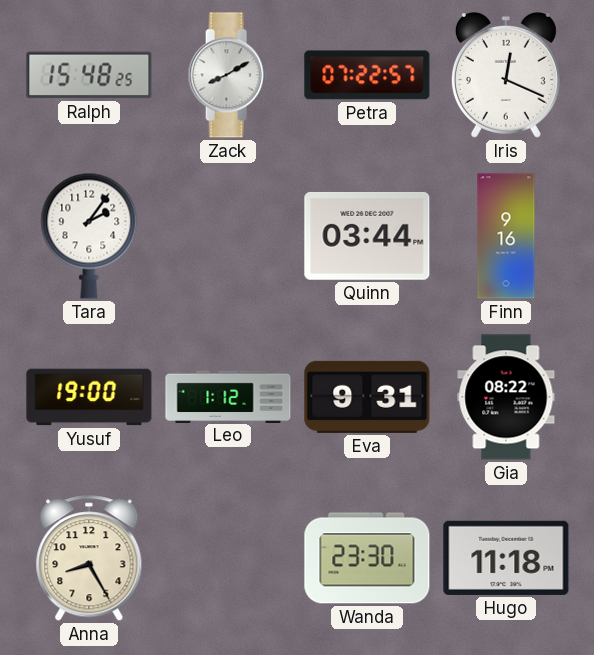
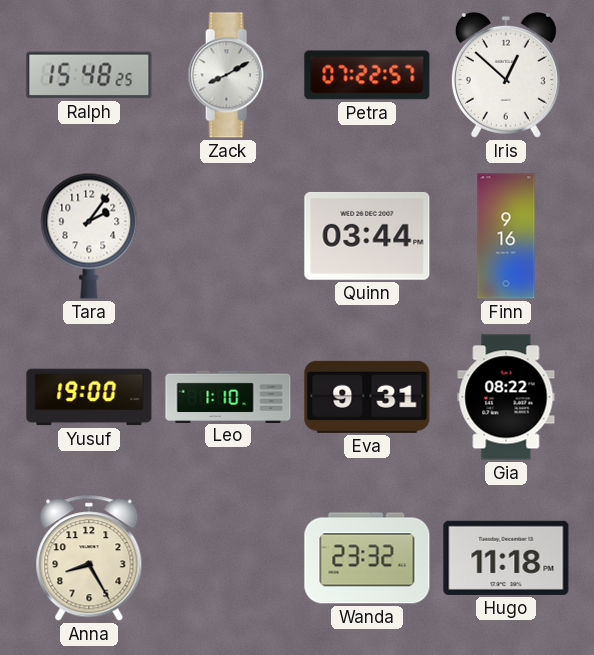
Iris: 12:19 -> 12:52
Leo: 1:12 -> 1:10
Wanda: 23:30 -> 23:32
